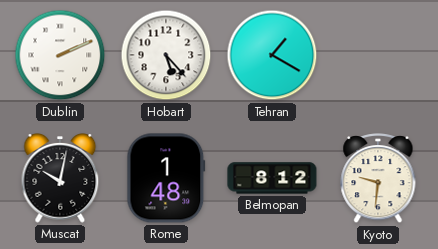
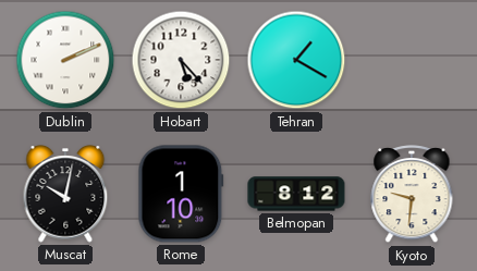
Rome: 1:48 -> 1:10
